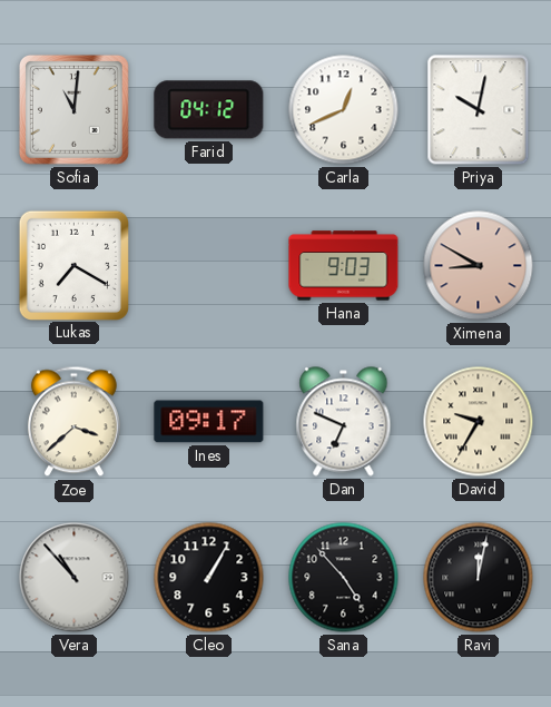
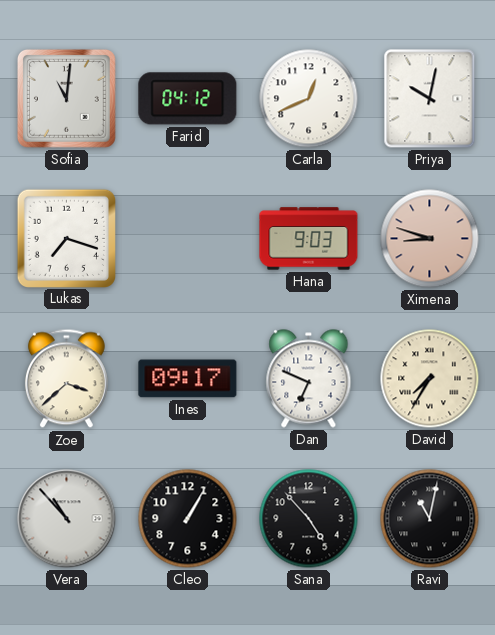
Lukas: 7:20 -> 7:18
Ximena: 8:50 -> 8:48
David: 9:35 -> 7:35
Ravi: 12:02 -> 11:02
